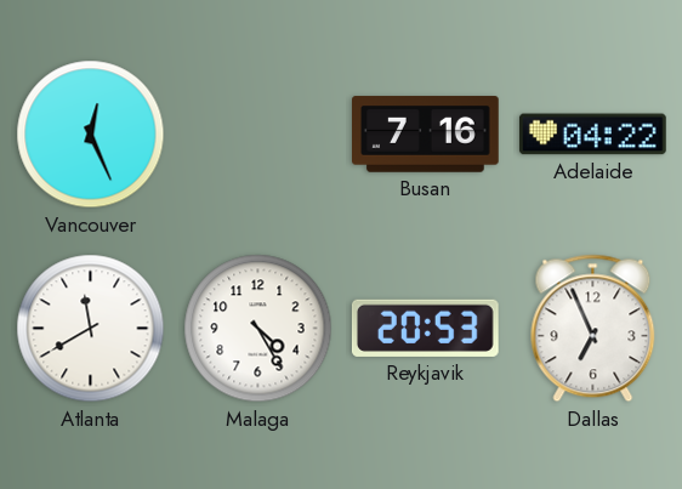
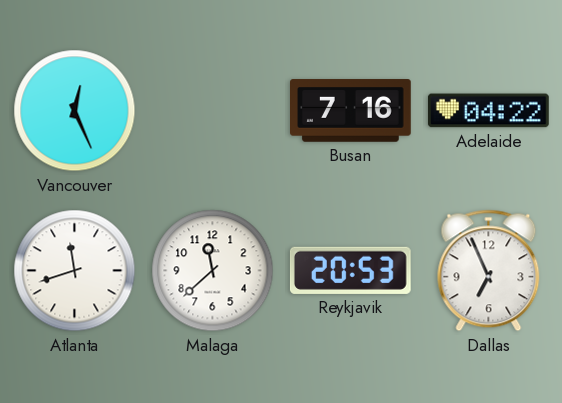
Atlanta: 11:40 -> 11:42
Malaga: 4:25 -> 11:38
